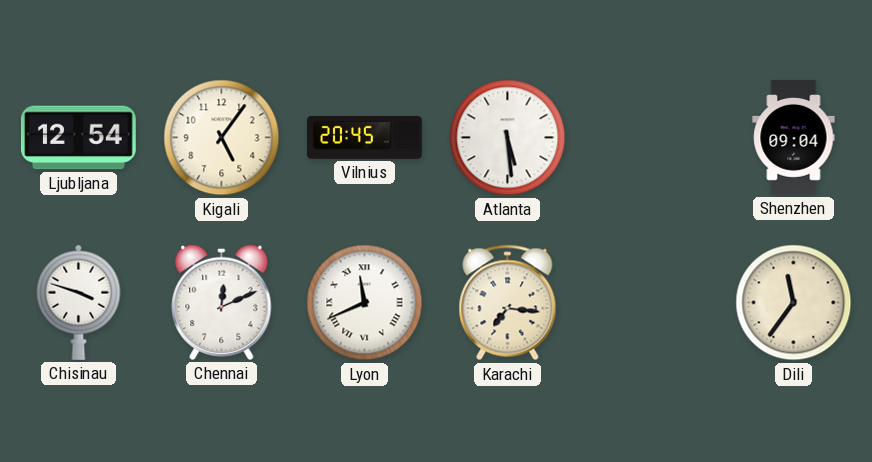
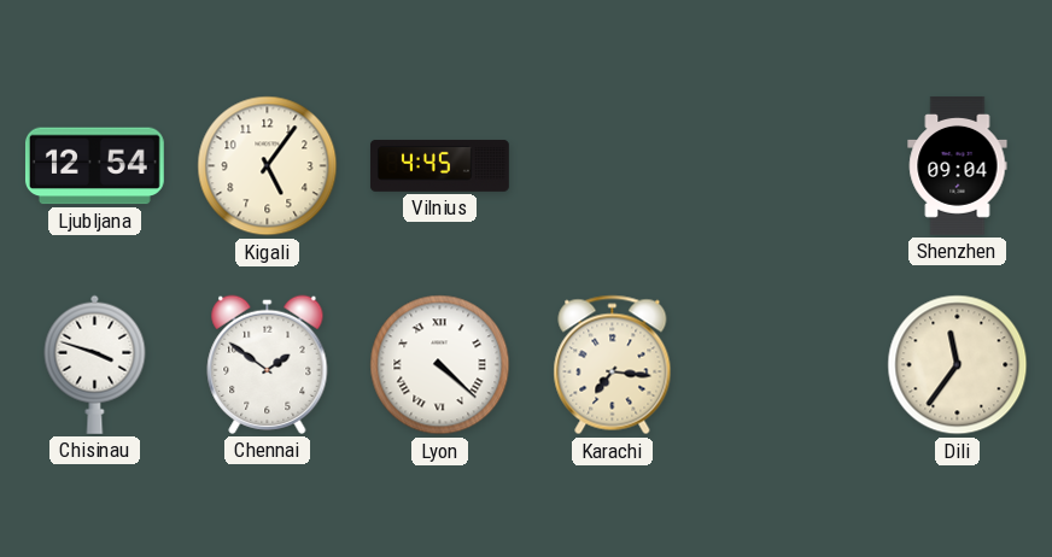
Vilnius: 20:45 -> 4:45
Atlanta: 5:29 -> none
Chennai: 12:11 -> 1:51
Lyon: 11:41 -> 4:22
